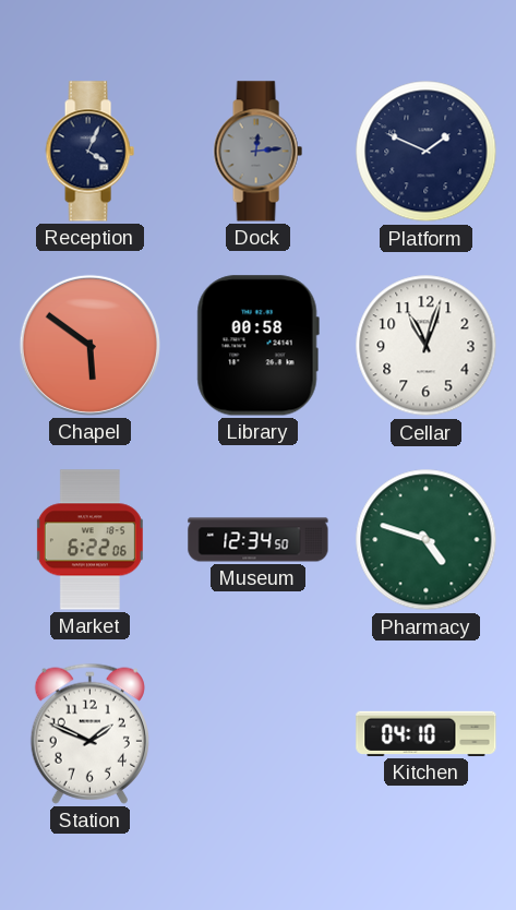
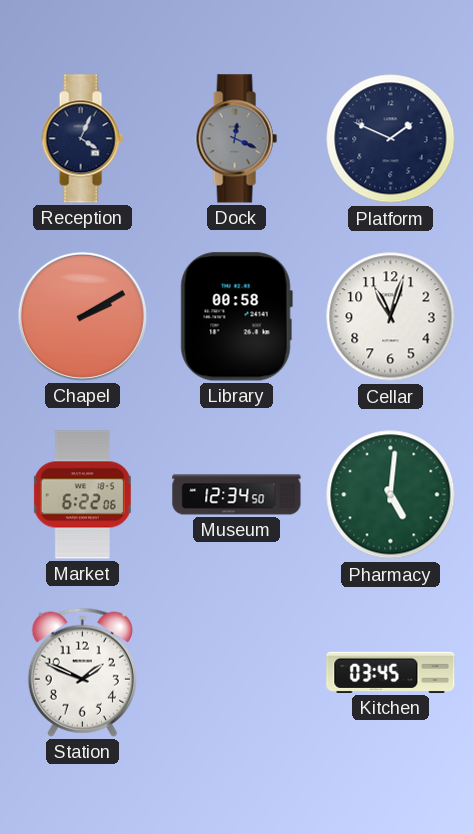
Dock: 12:14 -> 12:19
Chapel: 5:51 -> 2:10
Pharmacy: 4:48 -> 5:01
Kitchen: 04:10 -> 03:45
